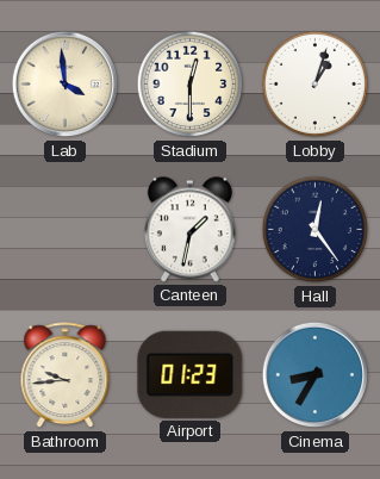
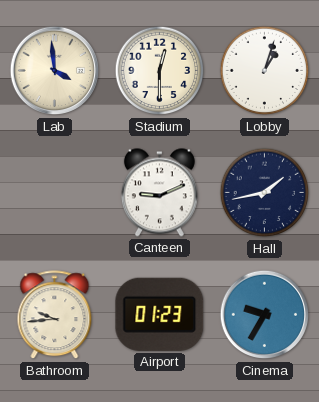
Canteen: 1:32 -> 9:11
Hall: 12:24 -> 1:43
Cinema: 8:35 -> 9:35
